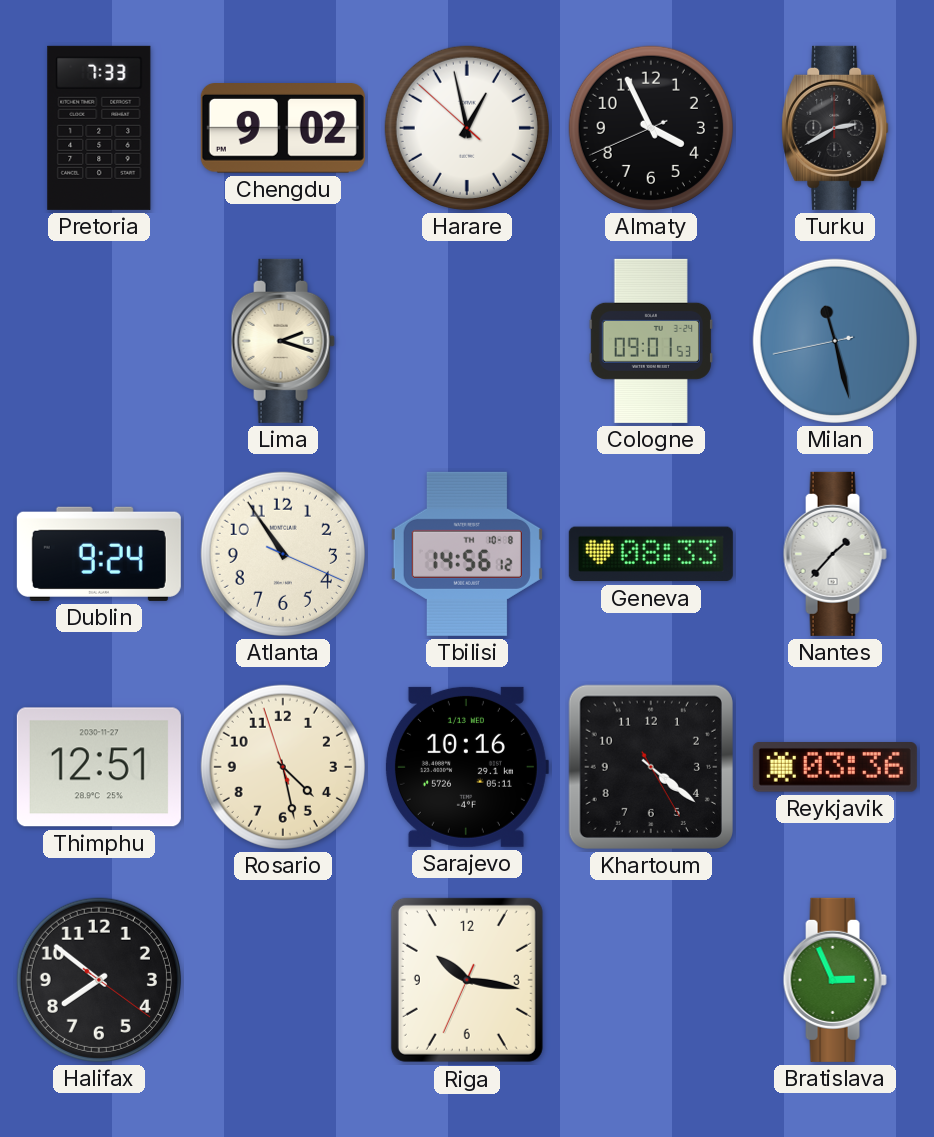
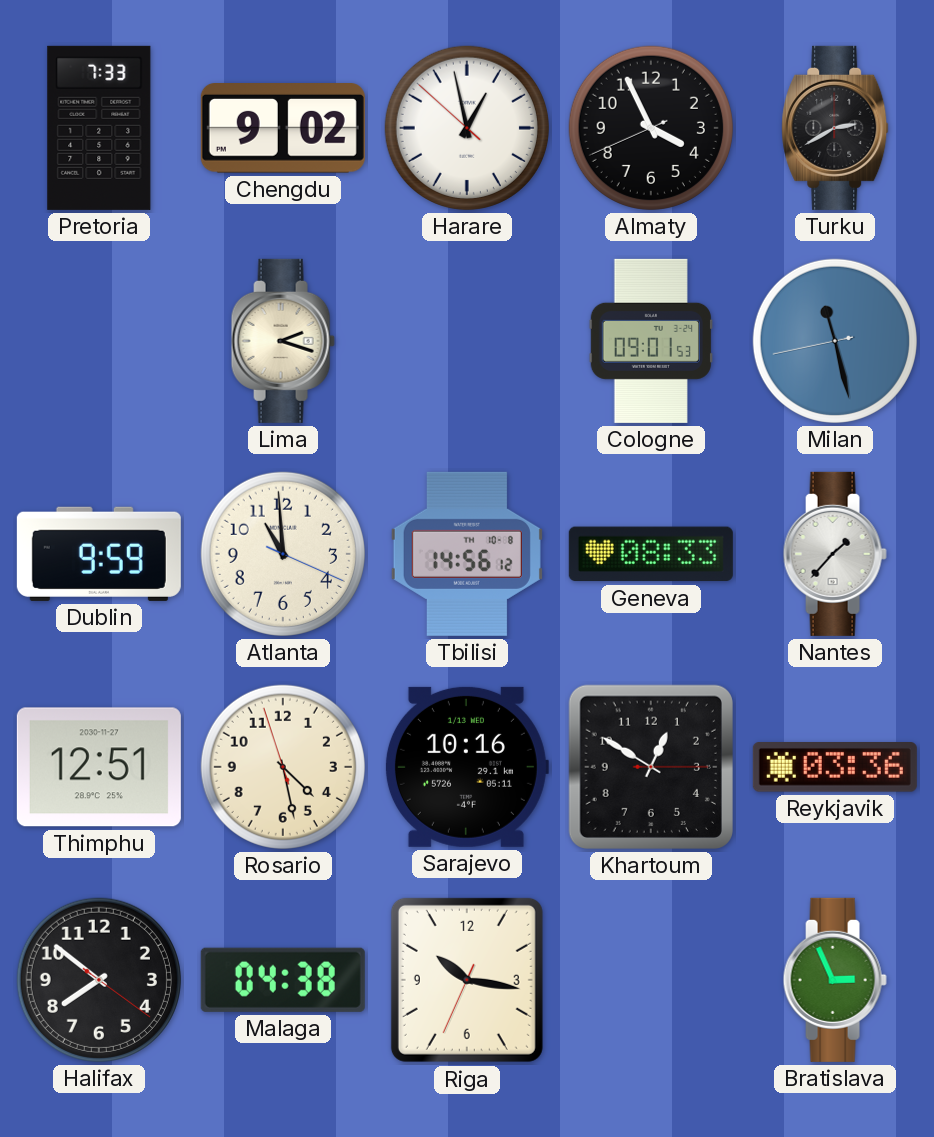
Dublin: 9:24 -> 9:59
Atlanta: 10:54 -> 10:59
Khartoum: 4:21 -> 12:50
Malaga: none -> 04:38
